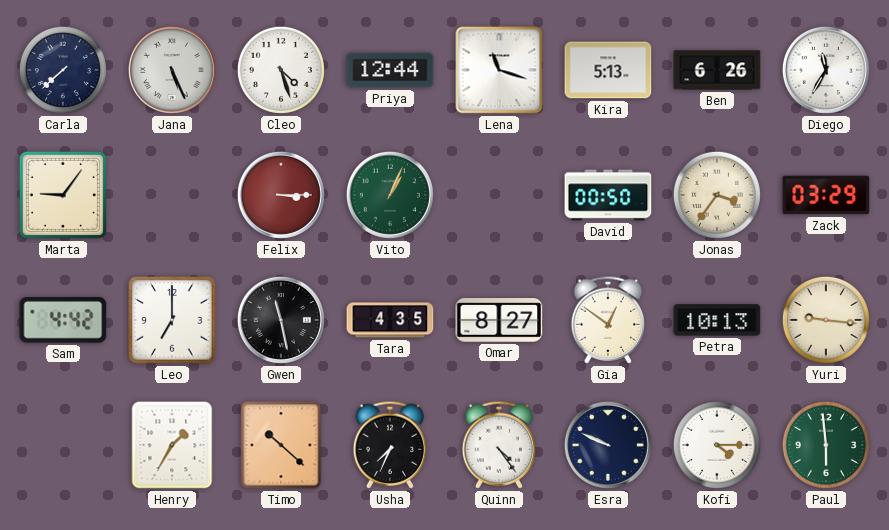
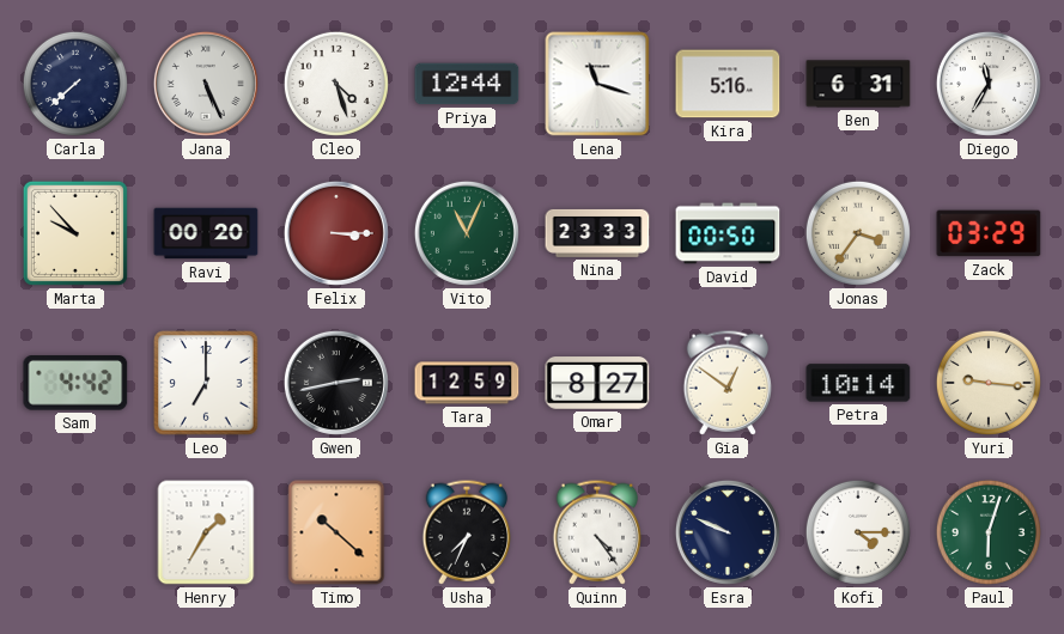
Kira: 5:13 -> 5:16
Ben: 6:26 -> 6:31
Marta: 9:06 -> 9:53
Ravi: none -> 00:20
Vito: 1:04 -> 11:04
Nina: none -> 23:33
Gwen: 11:28 -> 2:43
Tara: 4:35 -> 12:59
Petra: 10:13 -> 10:14
Paul: 5:59 -> 6:03
